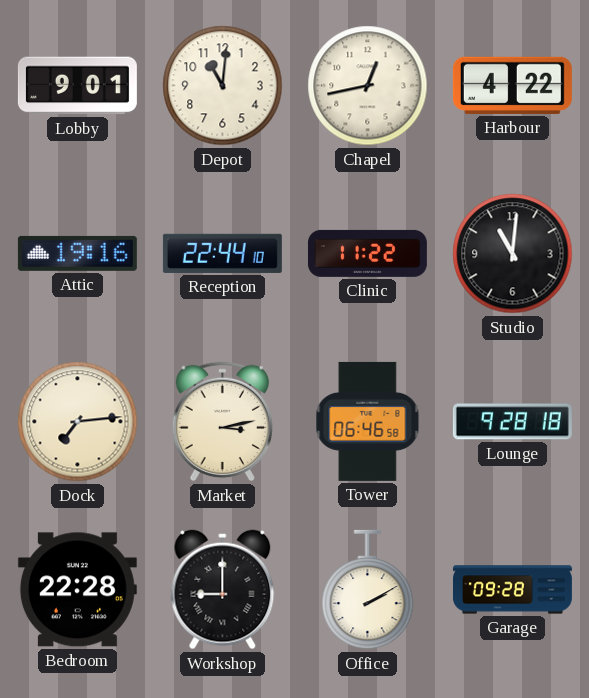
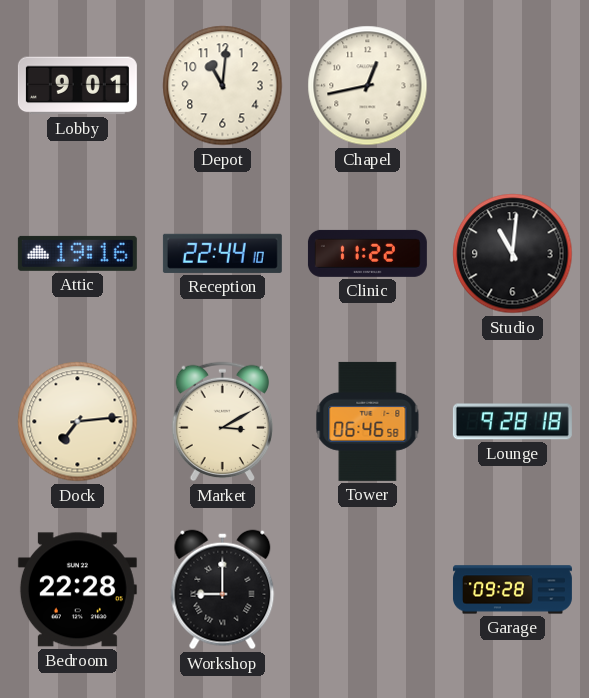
Harbour: 4:22 -> none
Market: 3:13 -> 3:10
Office: 2:10 -> none
